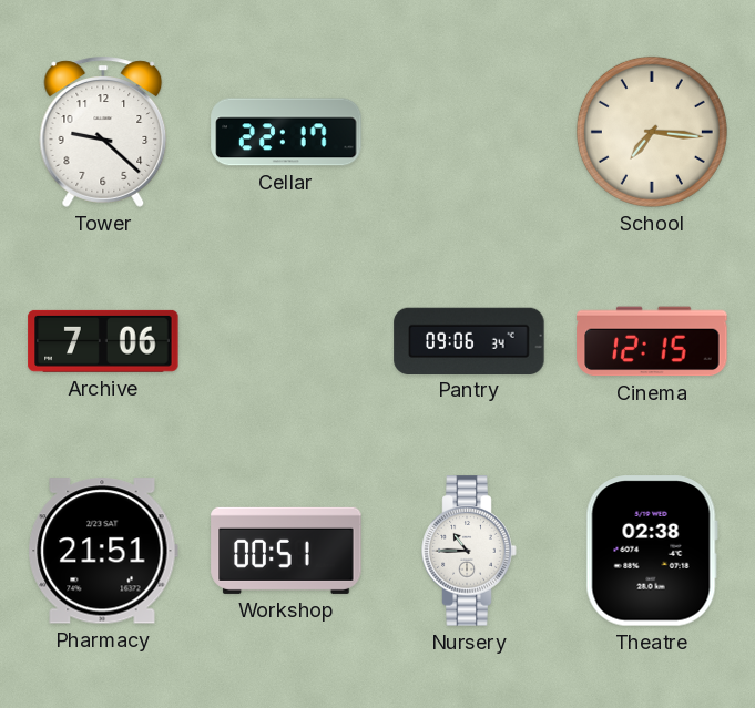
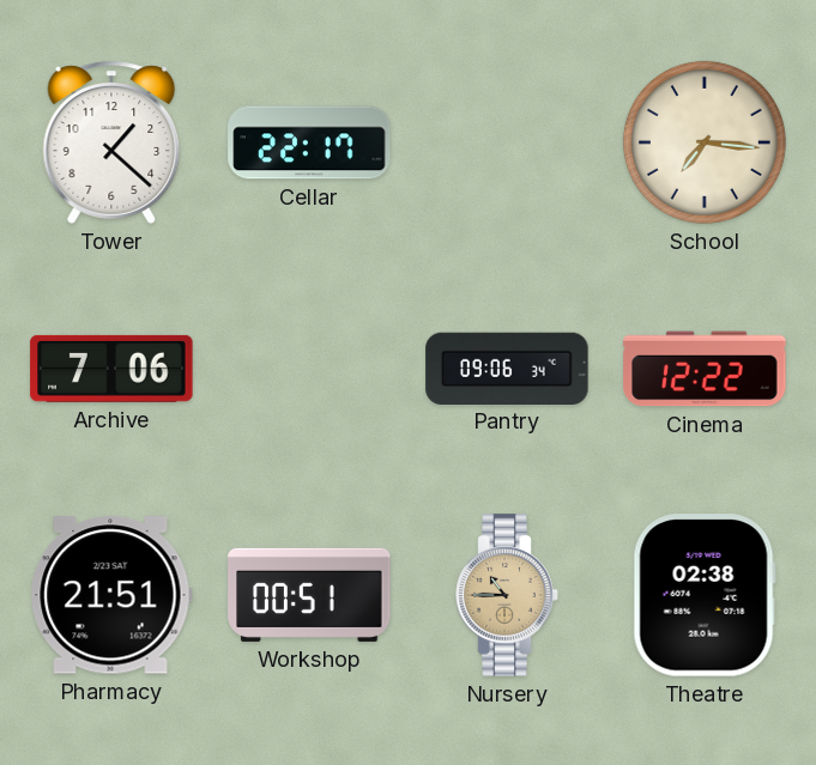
Tower: 9:22 -> 1:22
Cinema: 12:15 -> 12:22
Nursery dial: white -> champagne
